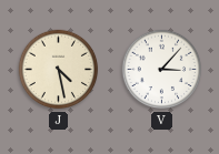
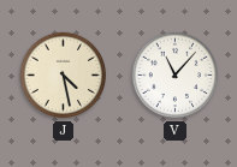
V: 3:07 -> 11:07
